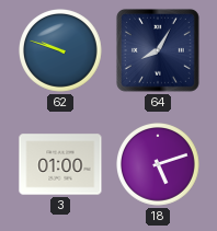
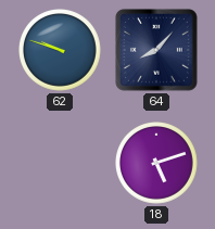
64: 8:05 -> 8:07
3: 01:00 -> none
